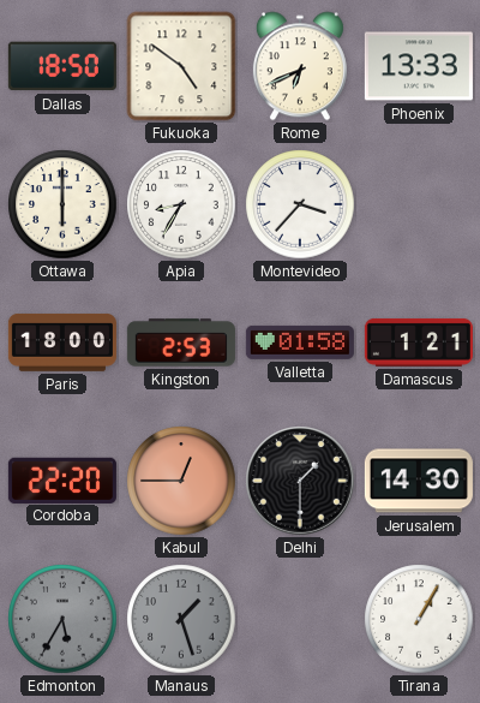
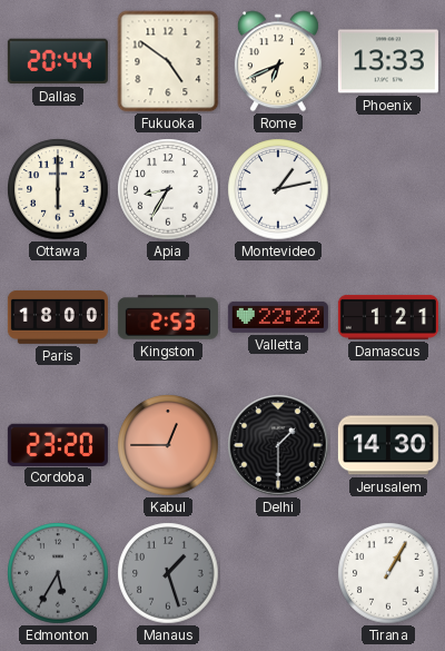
Dallas: 18:50 -> 20:44
Montevideo: 3:37 -> 1:13
Valletta: 01:58 -> 22:22
Cordoba: 22:20 -> 23:20
